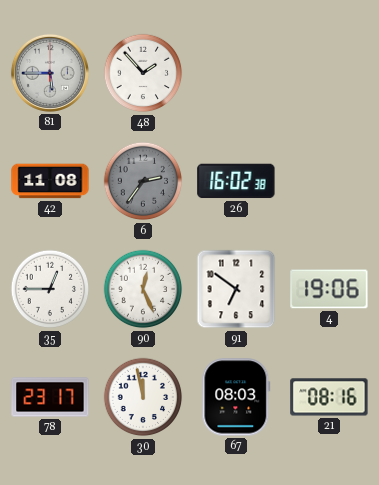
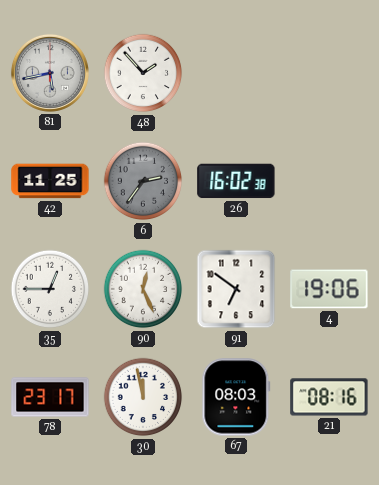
81: 5:45 -> 5:43
42: 11:08 -> 11:25
